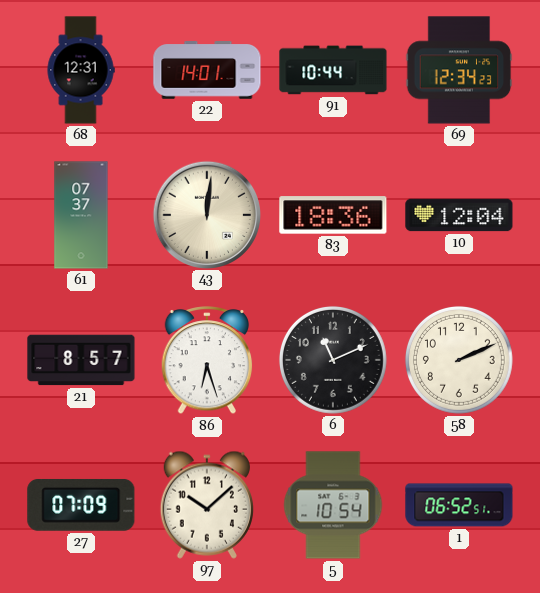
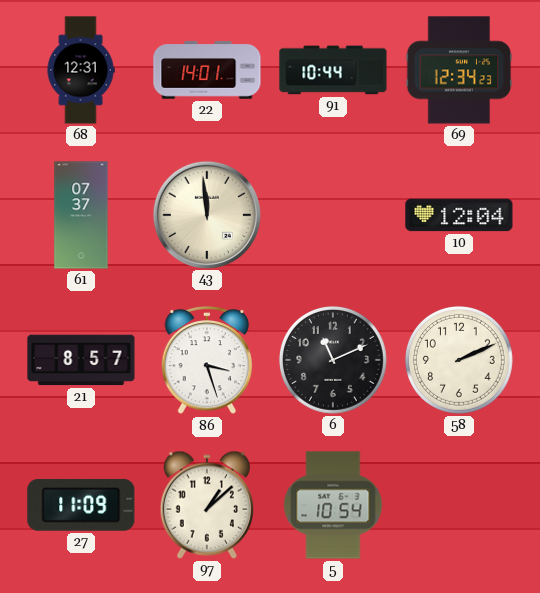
43: 12:01 -> 11:59
83: 18:36 -> none
86: 6:27 -> 3:27
27: 07:09 -> 11:09
97: 10:08 -> 1:08
1: 06:52 -> none
